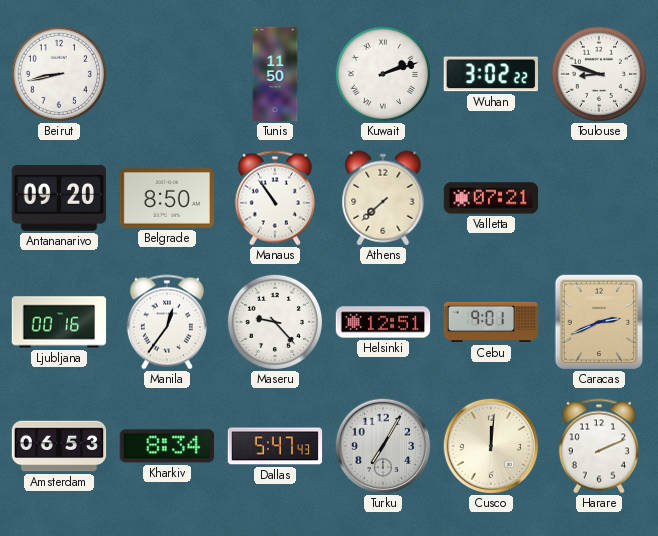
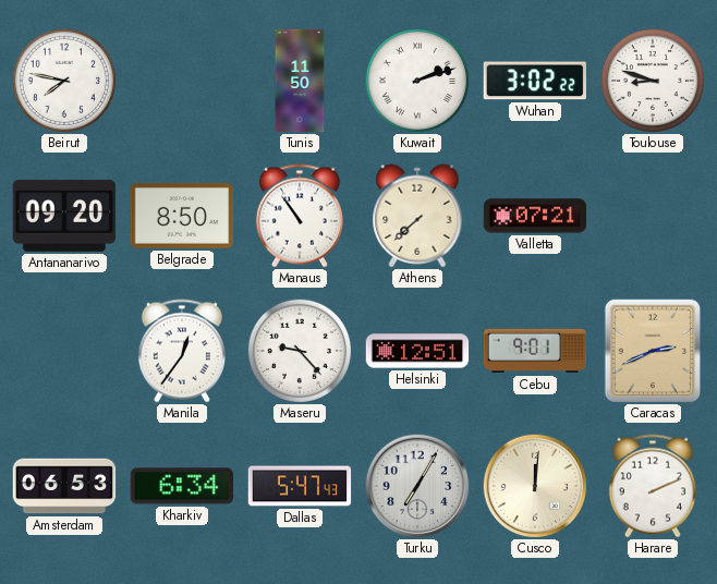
Beirut: 8:43 -> 7:47
Ljubljana: 00:16 -> none
Kharkiv: 8:34 -> 6:34
